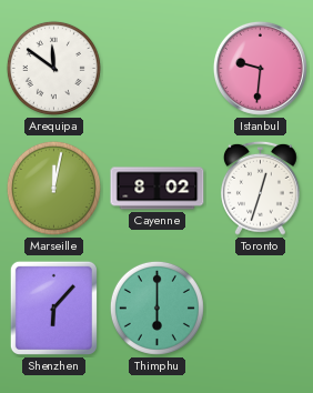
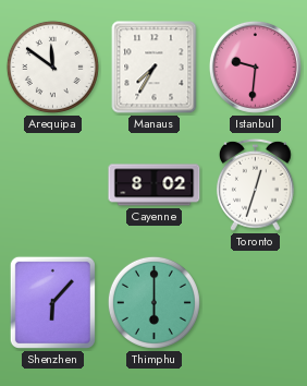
Manaus: none -> 7:35
Marseille: 12:02 -> none
